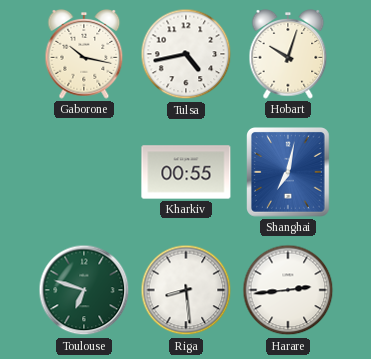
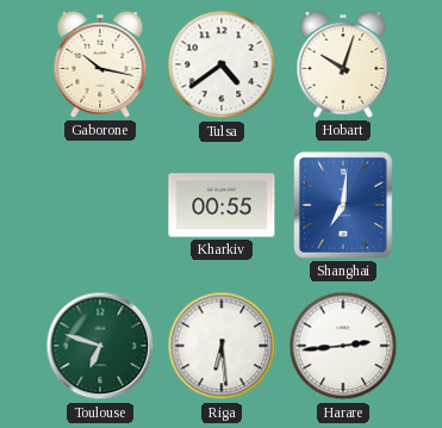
Tulsa: 4:43 -> 4:39
Shanghai: 7:02 -> 7:01
Riga: 8:29 -> 6:29
